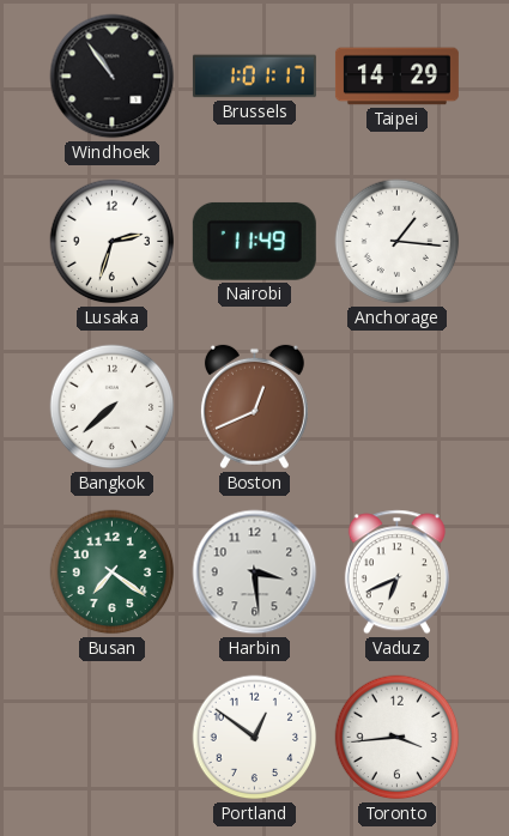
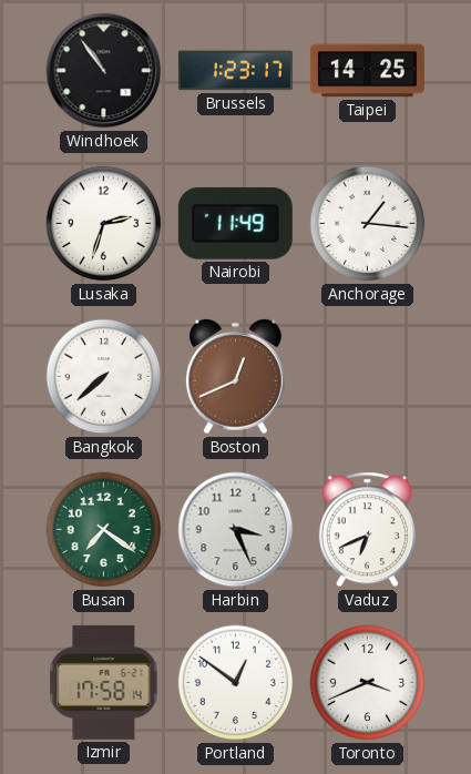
Brussels: 1:01 -> 1:23
Taipei: 14:29 -> 14:25
Harbin: 3:29 -> 3:26
Izmir: none -> 17:58
Toronto: 3:44 -> 3:41
